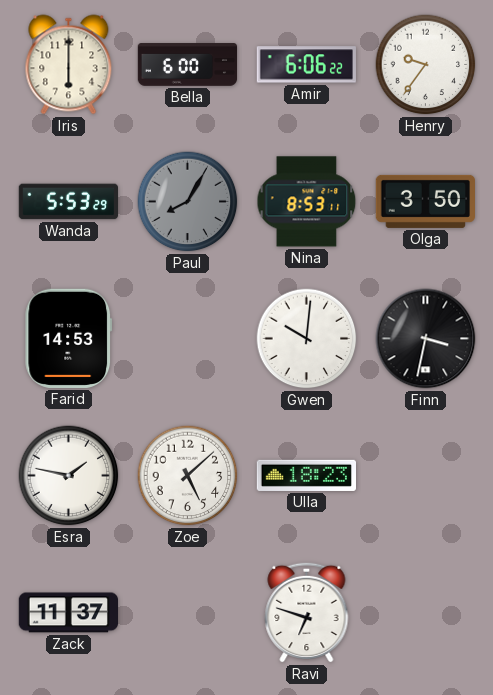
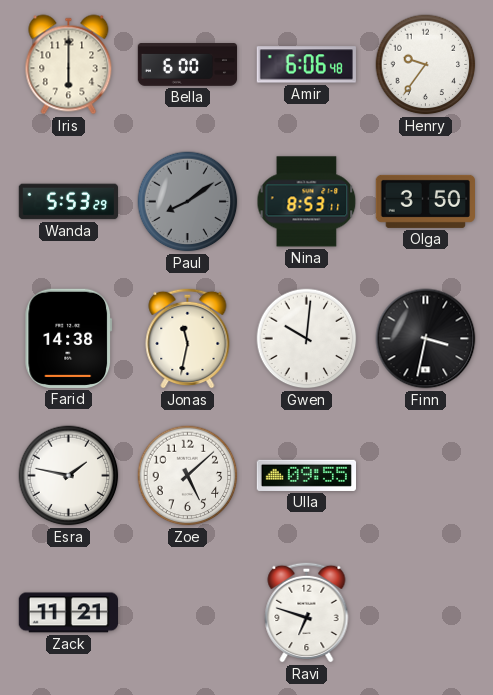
Amir: 6:06:22 -> 6:06:48
Paul: 8:05 -> 8:09
Farid: 14:53 -> 14:38
Jonas: none -> 11:32
Ulla: 18:23 -> 09:55
Zack: 11:37 -> 11:21
